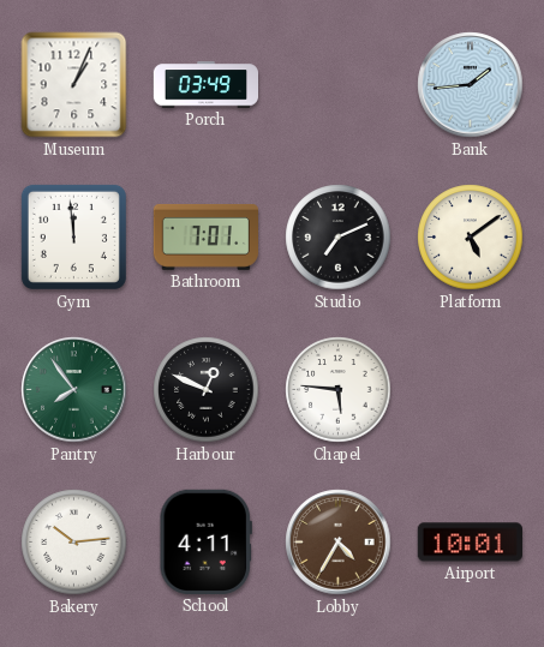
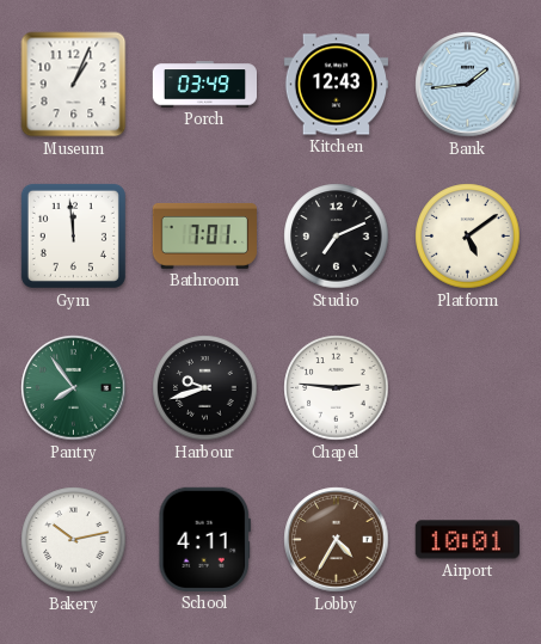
Kitchen: none -> 12:43
Harbour: 12:49 -> 9:42
Chapel: 5:46 -> 2:46
Bakery: 10:14 -> 10:13
